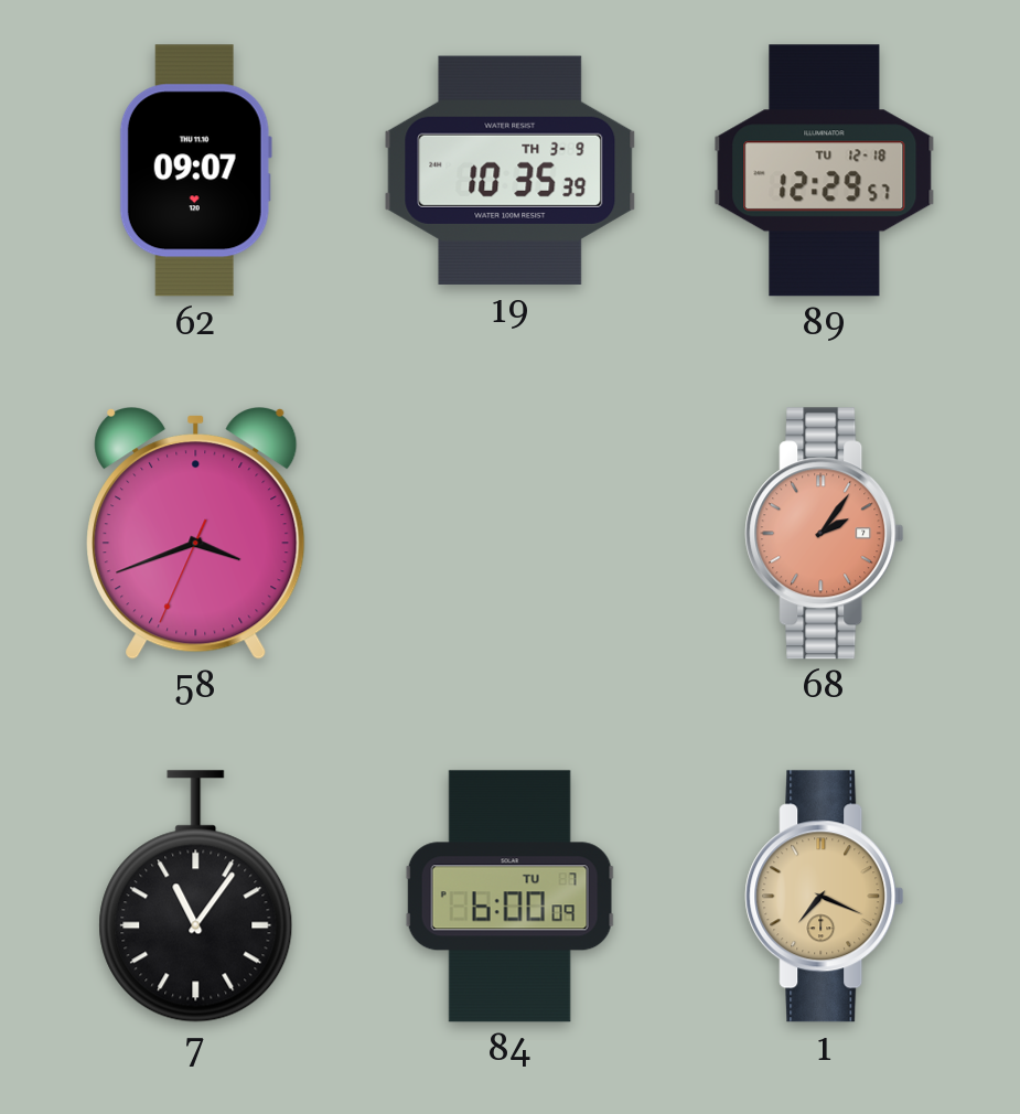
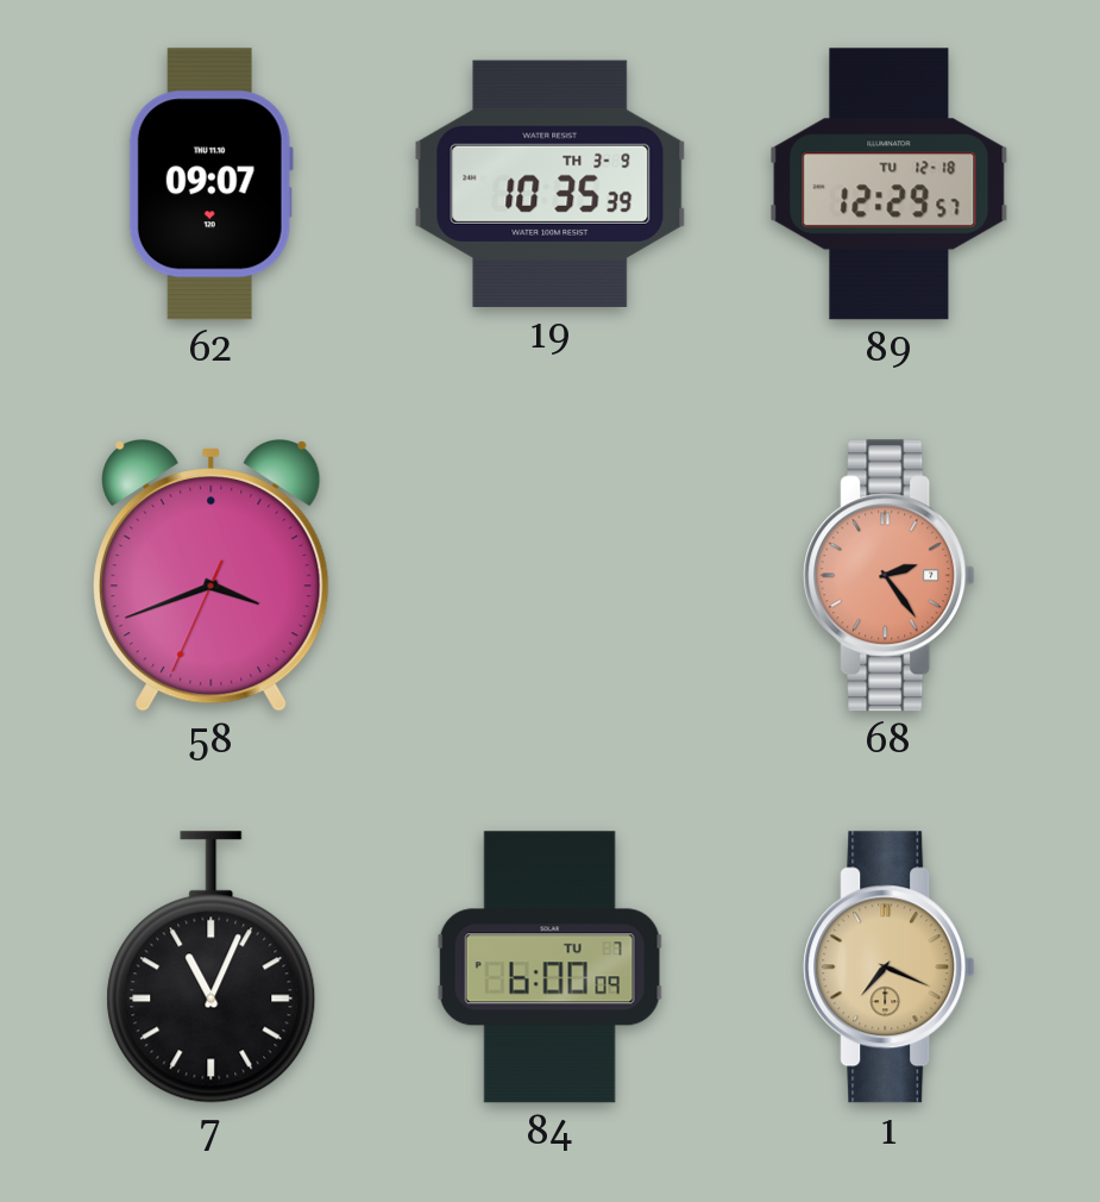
68: 2:06 -> 2:24
7: 11:06 -> 11:04
